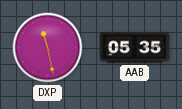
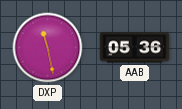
AAB: 05:35 -> 05:36
